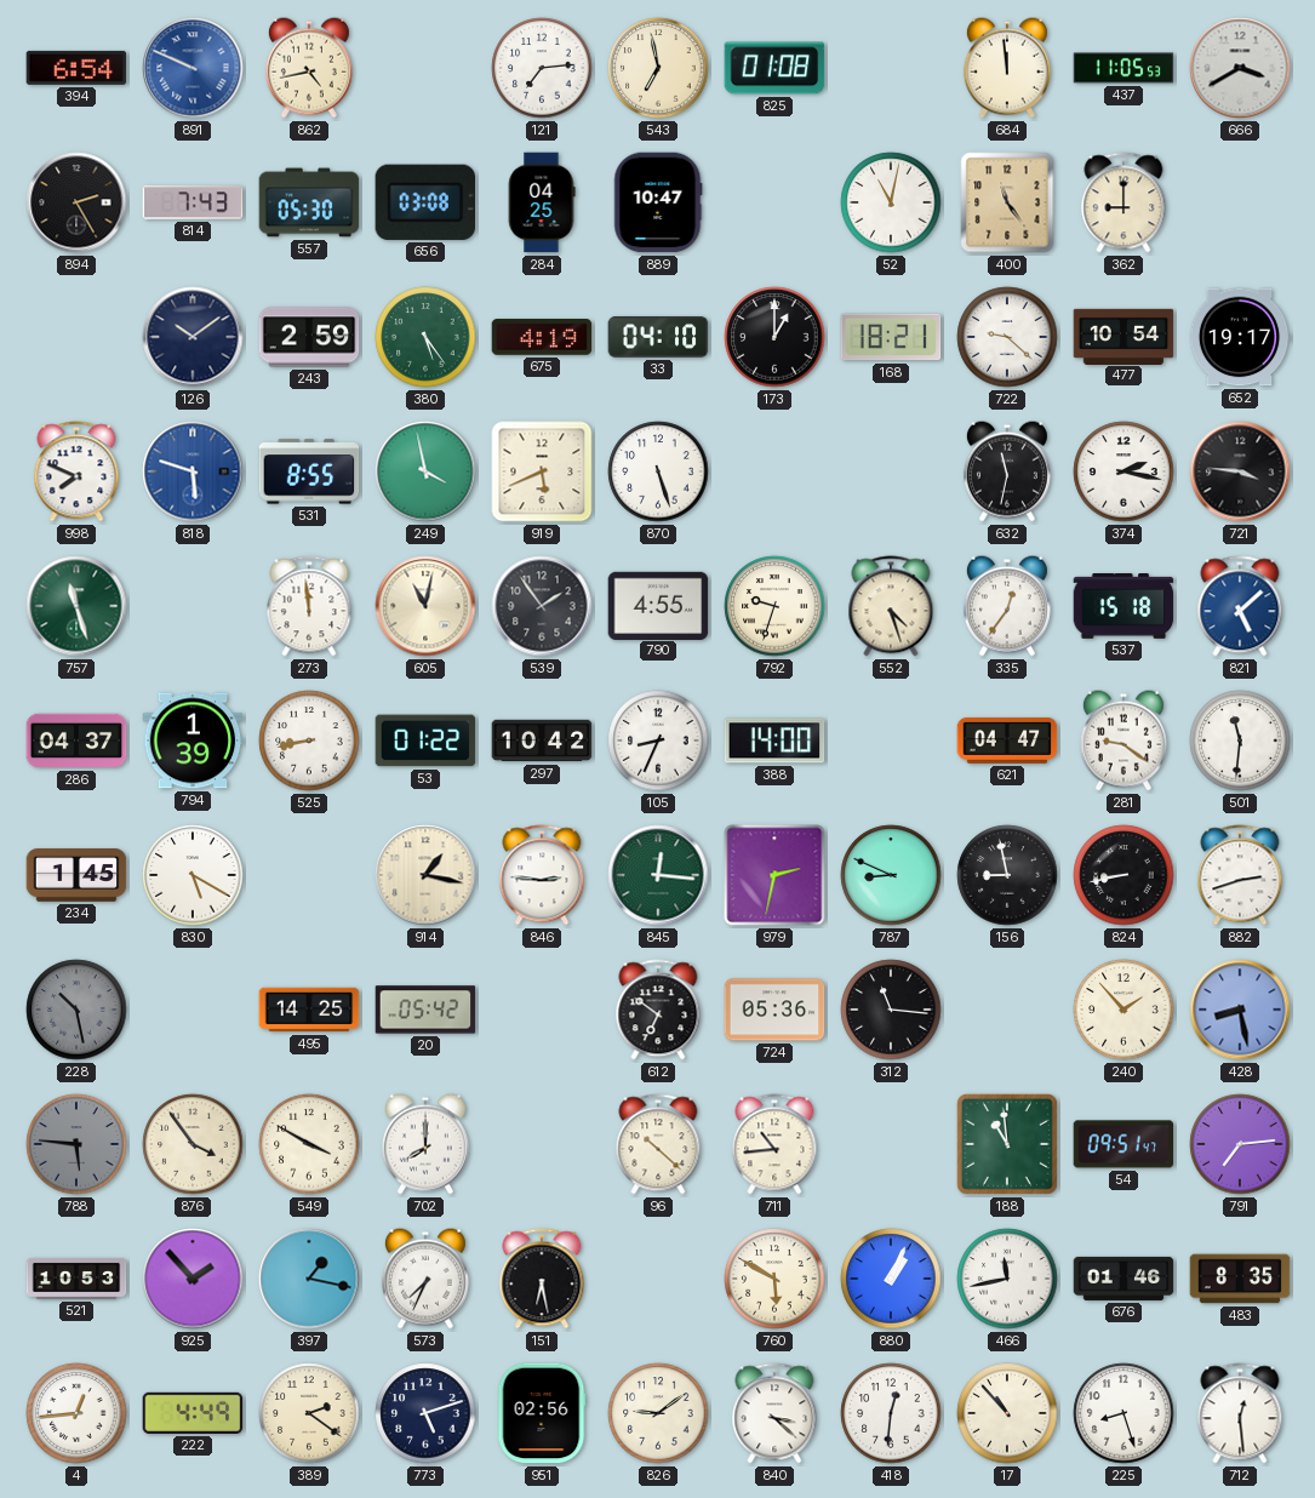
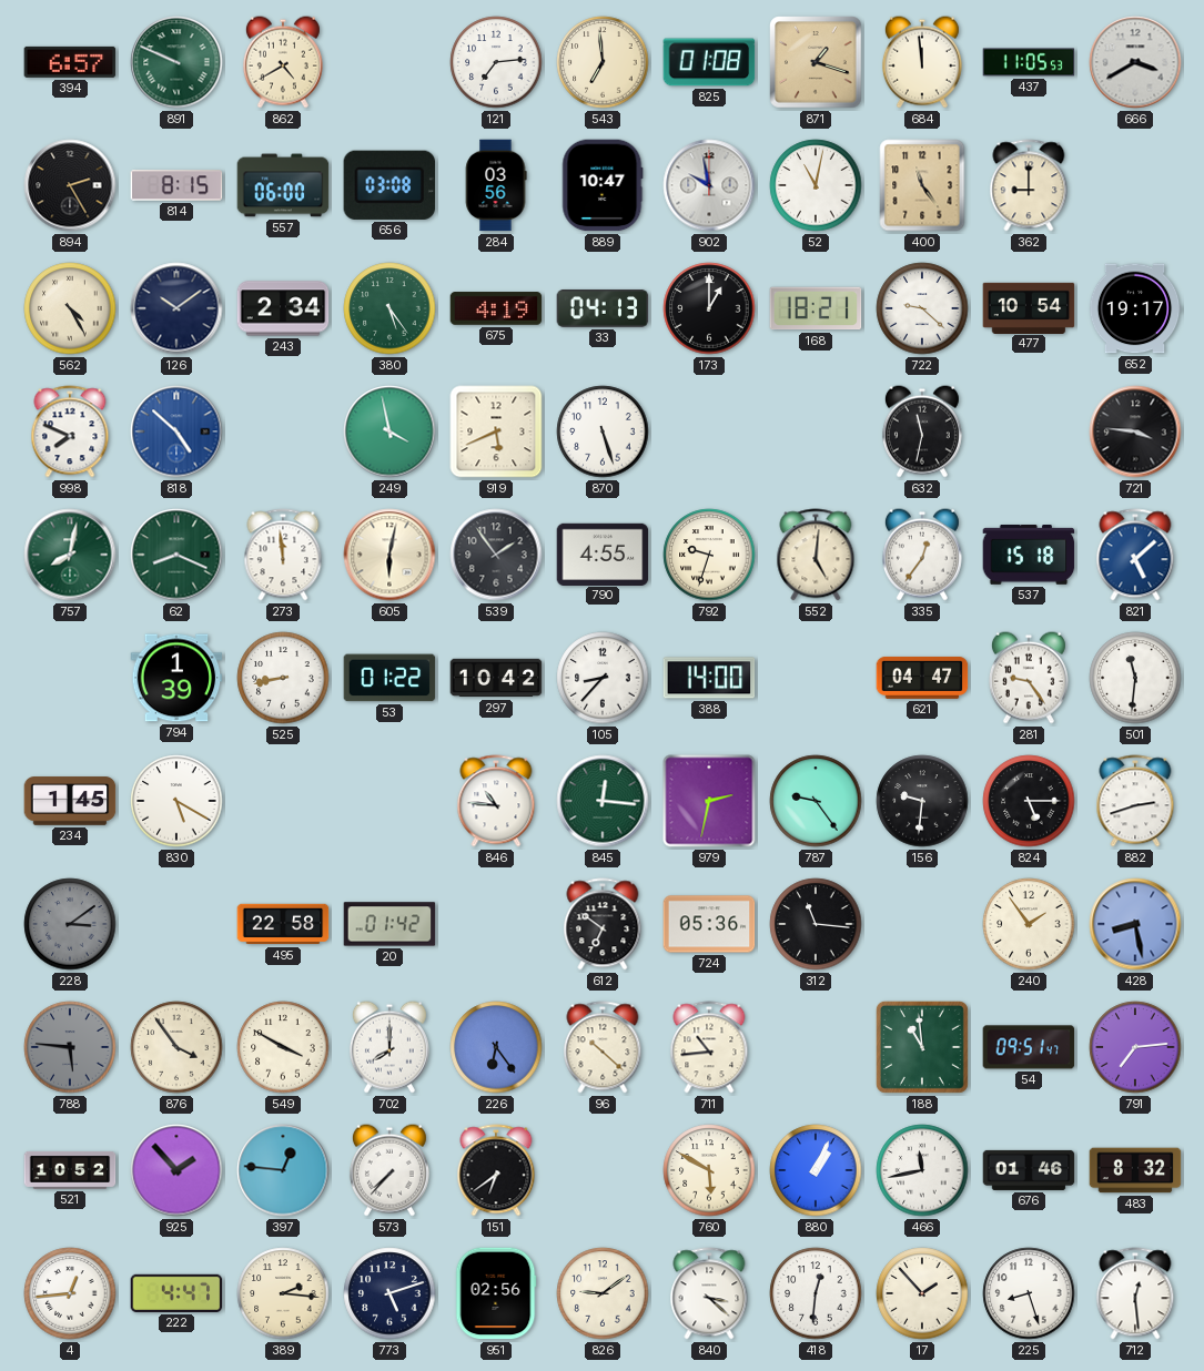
394: 6:54 -> 6:57
891 dial: blue -> green
862: 4:43 -> 4:40
543: 6:58 -> 6:59
871: none -> 1:18
814: 7:43 -> 8:15
557: 05:30 -> 06:00
284: 04:25 -> 03:56
902: none -> 9:58
562: none -> 4:25
243: 2:59 -> 2:34
33: 04:10 -> 04:13
818: 5:48 -> 4:52
531: 8:55 -> none
374: 2:17 -> none
757: 11:27 -> 8:02
62: none -> 8:19
605: 11:02 -> 6:02
552: 4:27 -> 5:01
286: 04:37 -> none
105: 8:34 -> 8:37
281: 9:21 -> 9:24
914: 1:17 -> none
846: 2:46 -> 10:46
787: 8:49 -> 9:24
156: 8:58 -> 9:31
824: 8:43 -> 5:15
228: 10:28 -> 3:09
495: 14:25 -> 22:58
20: 05:42 -> 01:42
240: 1:53 -> 1:54
226: none -> 6:24
521: 10:53 -> 10:52
397: 1:17 -> 12:46
573: 7:34 -> 7:37
151: 6:28 -> 6:39
483: 8:35 -> 8:32
222: 4:49 -> 4:47
389: 2:21 -> 2:16
17: 10:53 -> 1:53
